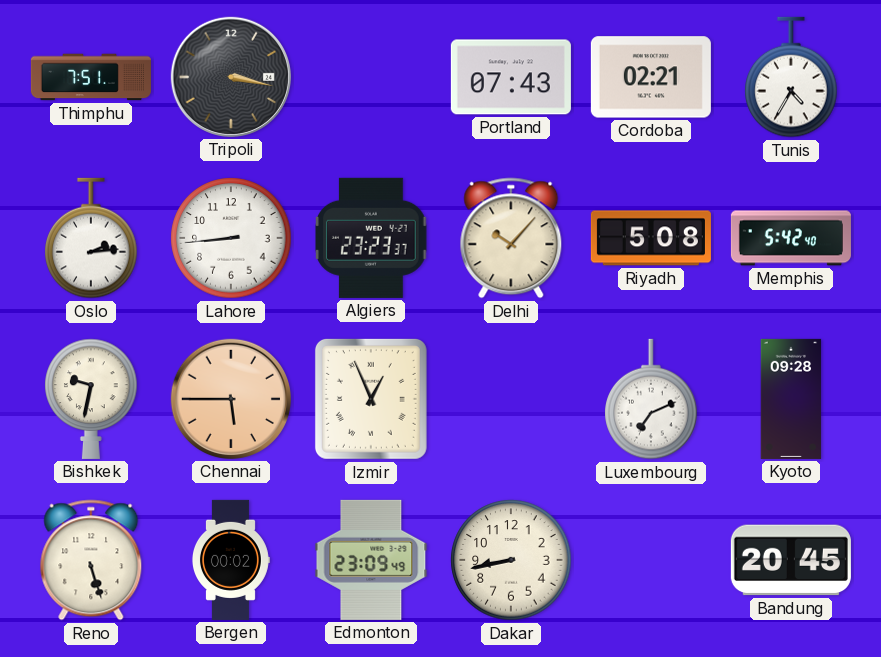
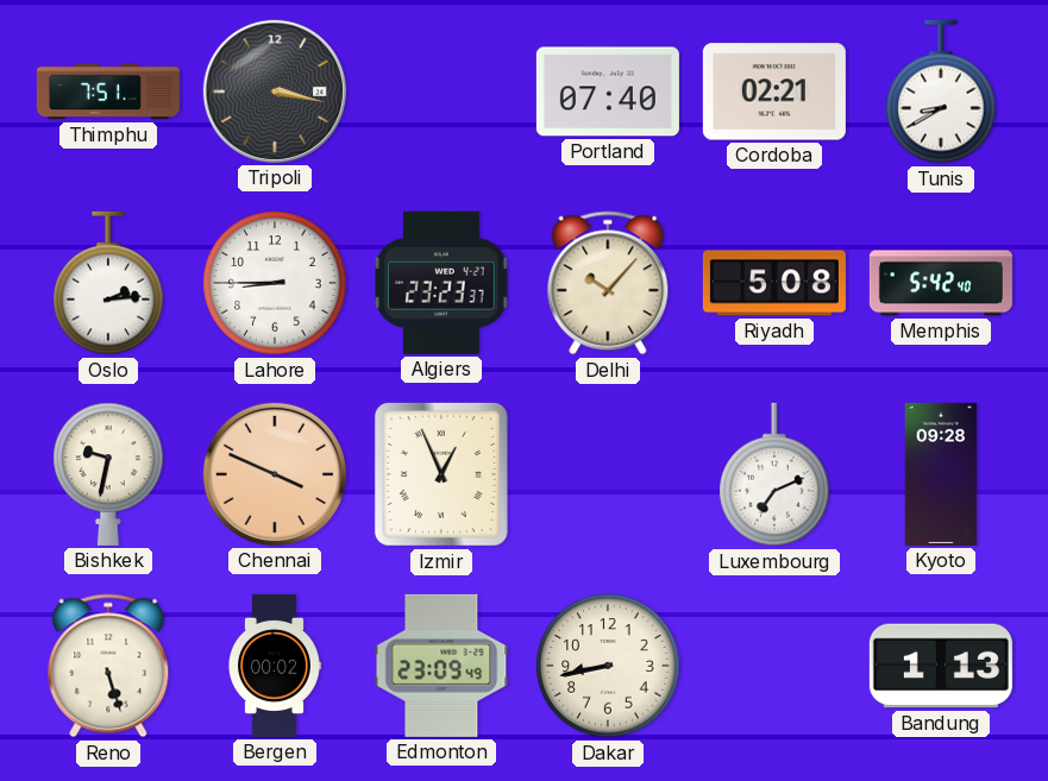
Portland: 07:43 -> 07:40
Tunis: 4:35 -> 8:40
Lahore: 8:44 -> 8:45
Chennai: 5:45 -> 3:49
Bandung: 20:45 -> 1:13
